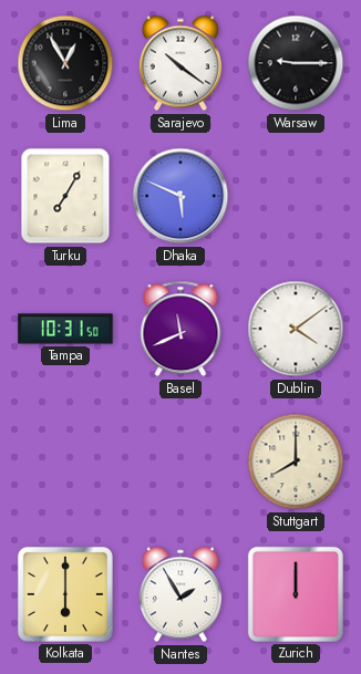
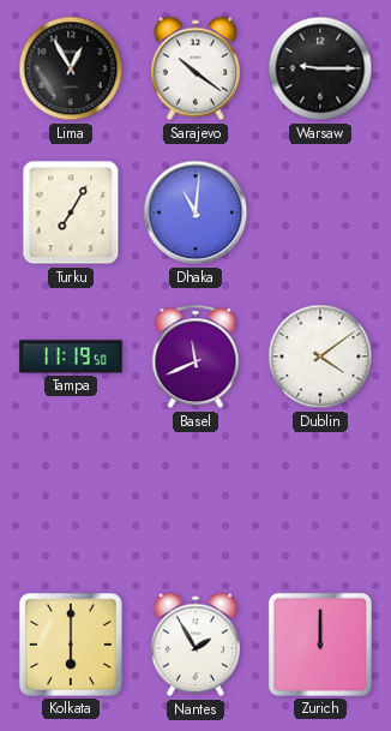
Dhaka: 5:49 -> 11:01
Tampa: 10:31 -> 11:19
Stuttgart: 8:00 -> none
